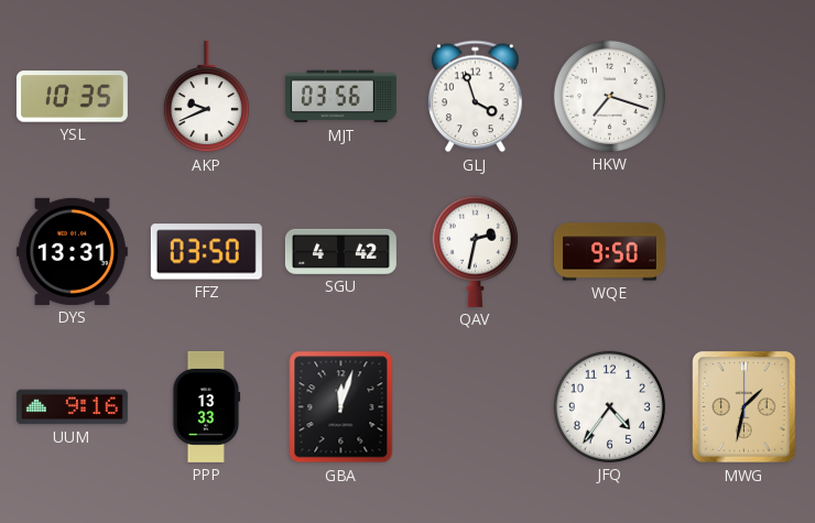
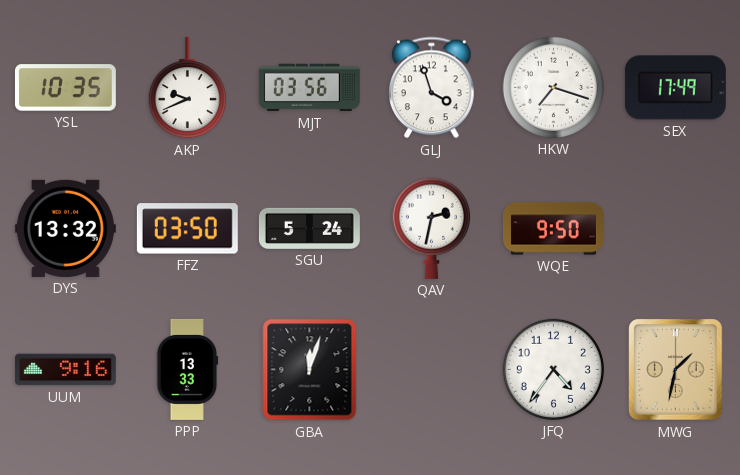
SEX: none -> 17:49
DYS: 13:31 -> 13:32
SGU: 4:42 -> 5:24
